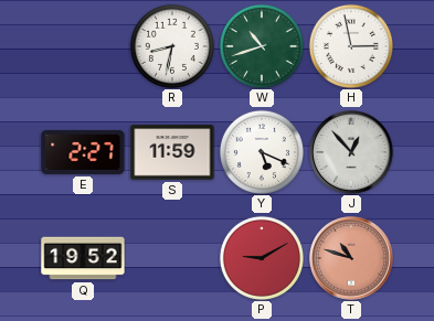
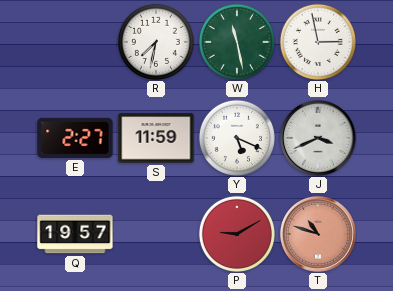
R: 8:32 -> 7:32
W: 10:42 -> 11:28
J: 12:53 -> 3:41
Q: 19:52 -> 19:57
